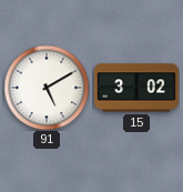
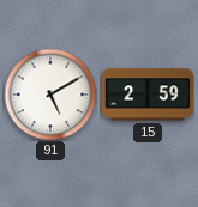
15: 3:02 -> 2:59
